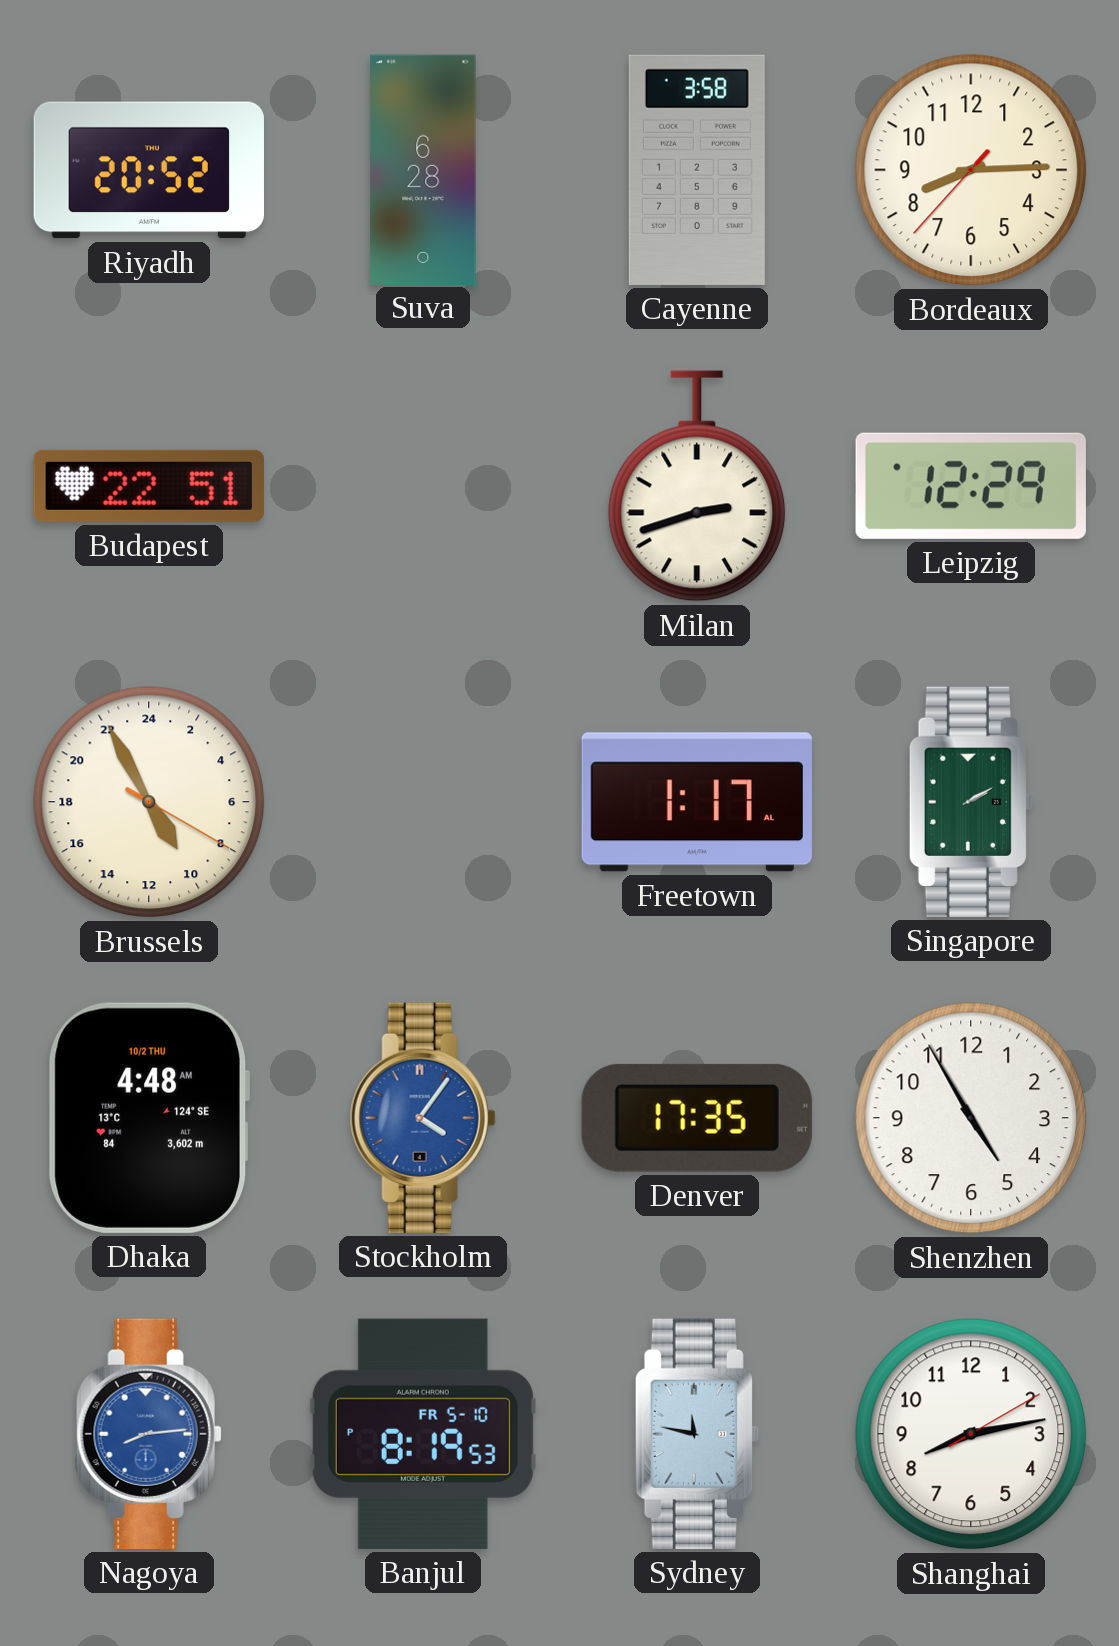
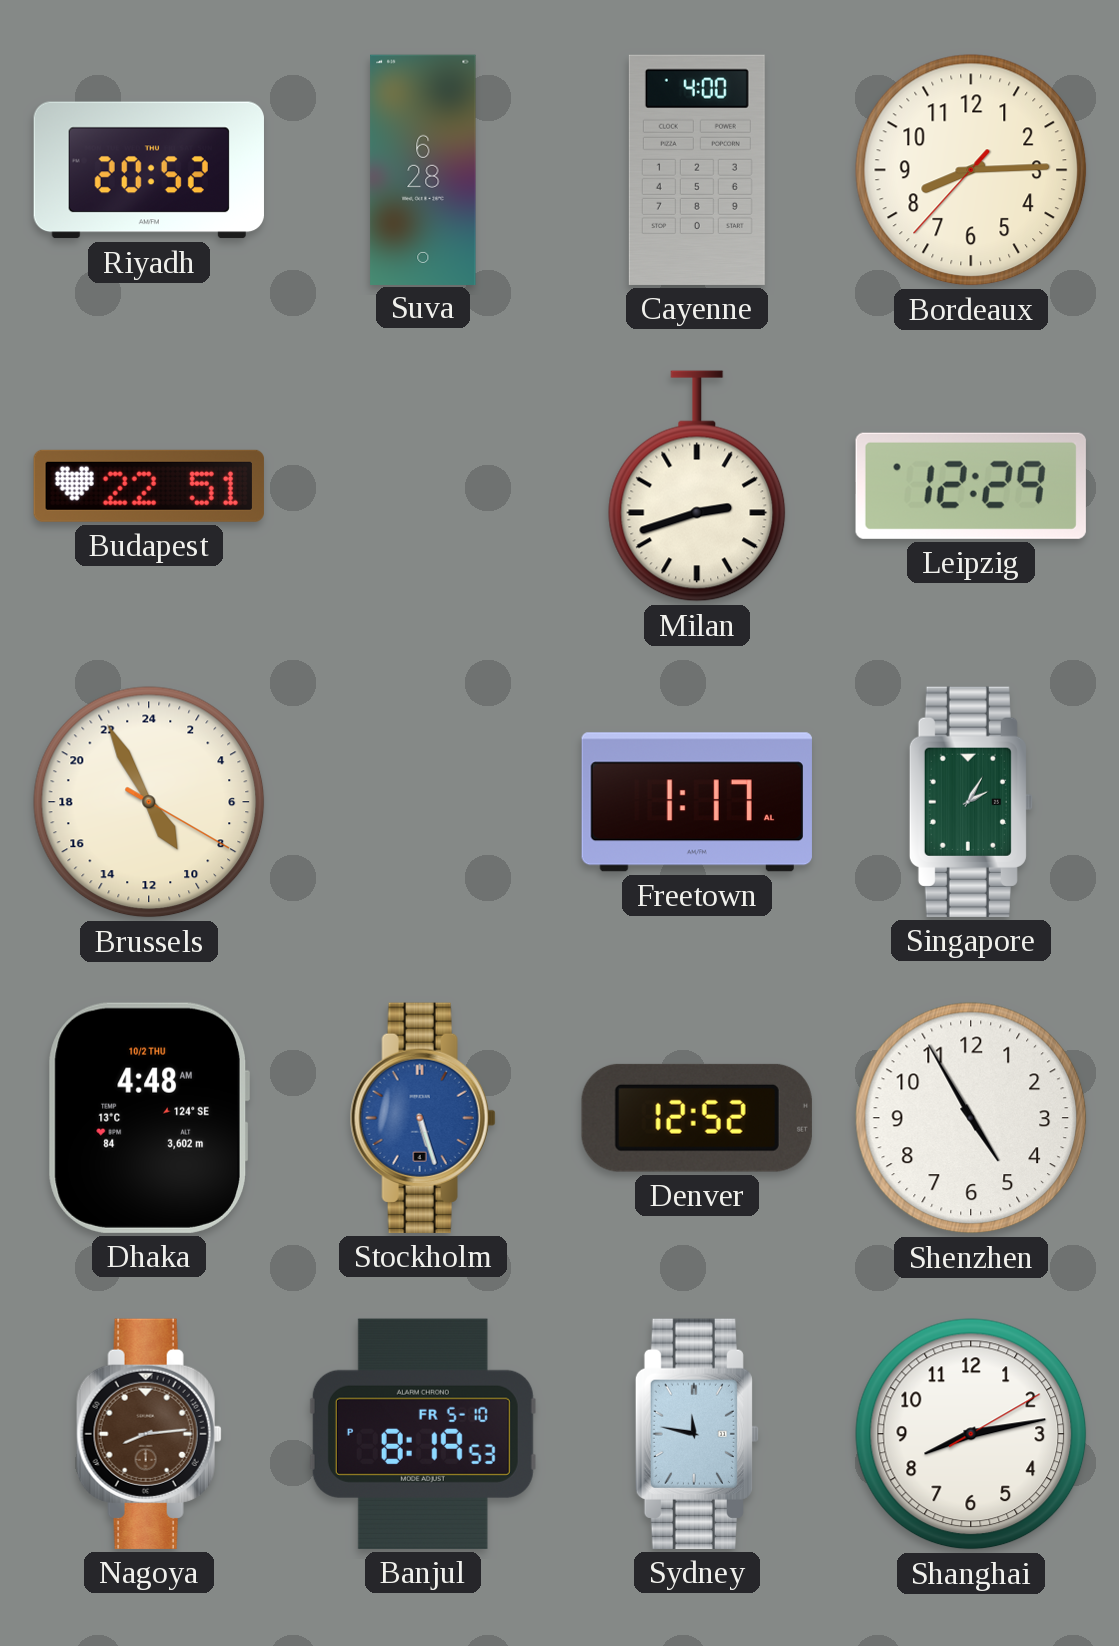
Cayenne: 3:58 -> 4:00
Singapore: 2:10 -> 2:05
Stockholm: 4:06 -> 5:27
Denver: 17:35 -> 12:52
Nagoya dial: blue -> brown
